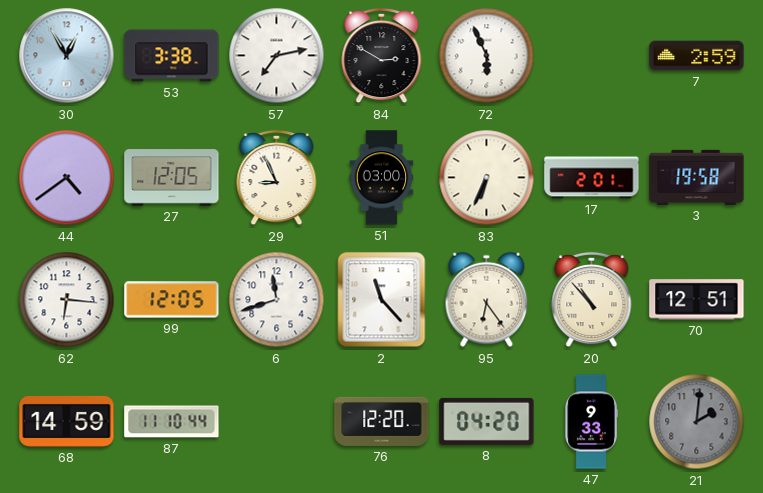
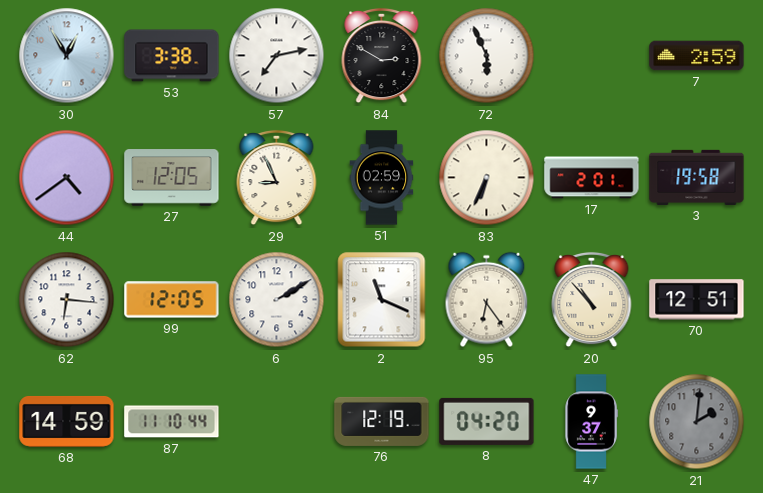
51: 03:00 -> 02:59
6: 11:42 -> 2:10
2: 11:23 -> 11:19
76: 12:20 -> 12:19
47: 9:33 -> 9:37
